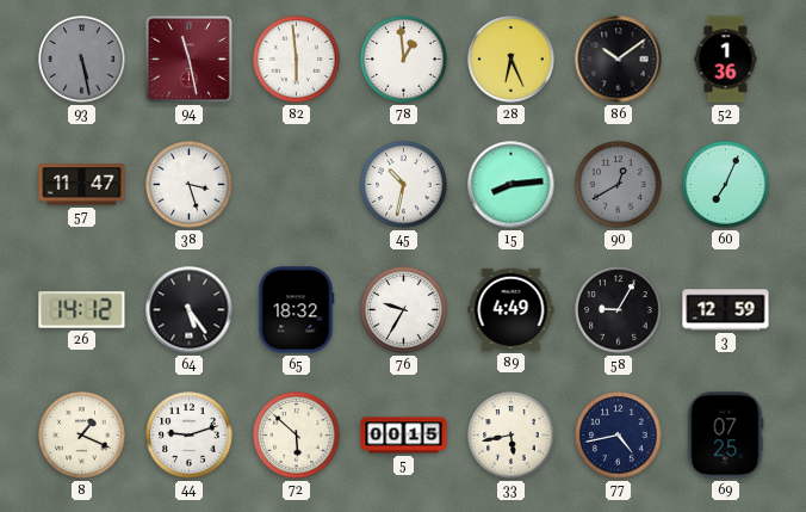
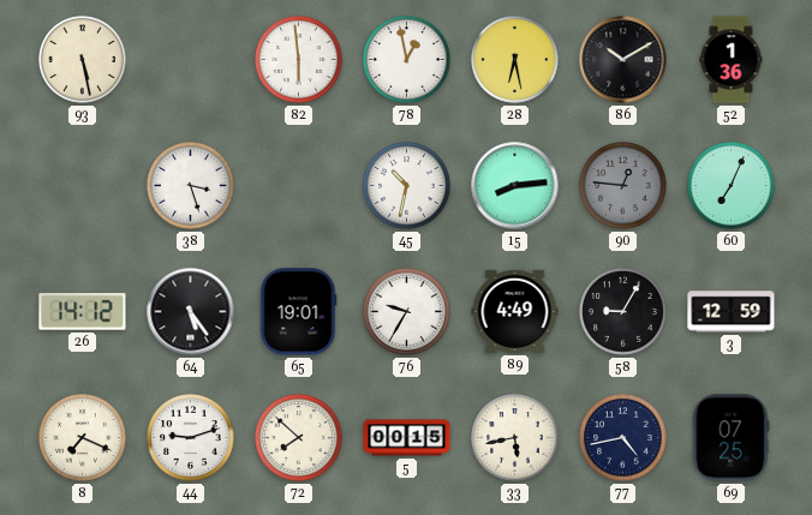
93 dial: grey -> cream
94: 11:28 -> none
78: 12:59 -> 12:58
28: 6:26 -> 6:28
86: 10:09 -> 10:10
57: 11:47 -> none
90: 12:40 -> 12:46
65: 18:32 -> 19:01
8: 1:19 -> 7:19
72: 5:52 -> 7:52
